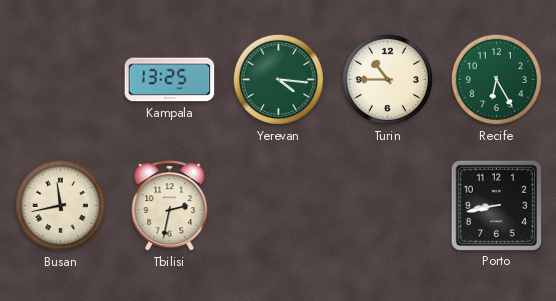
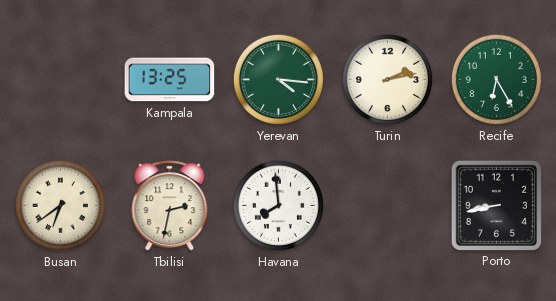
Turin: 10:45 -> 2:13
Busan: 11:43 -> 6:39
Havana: none -> 7:59
